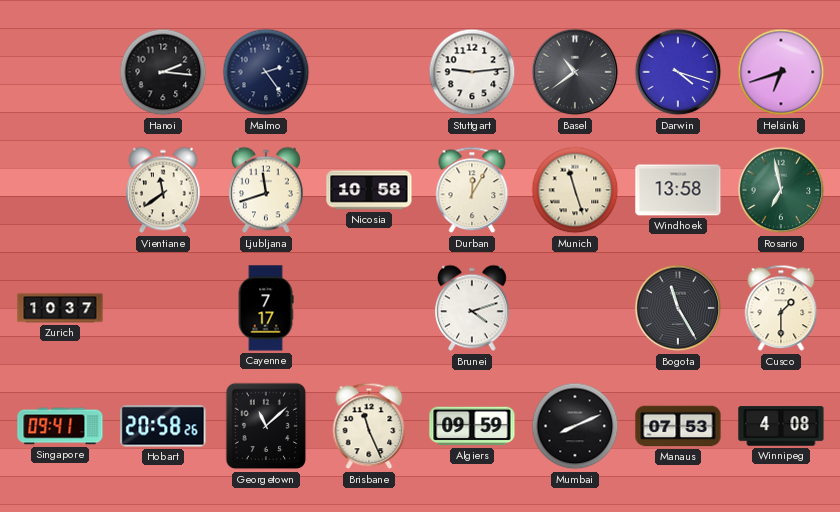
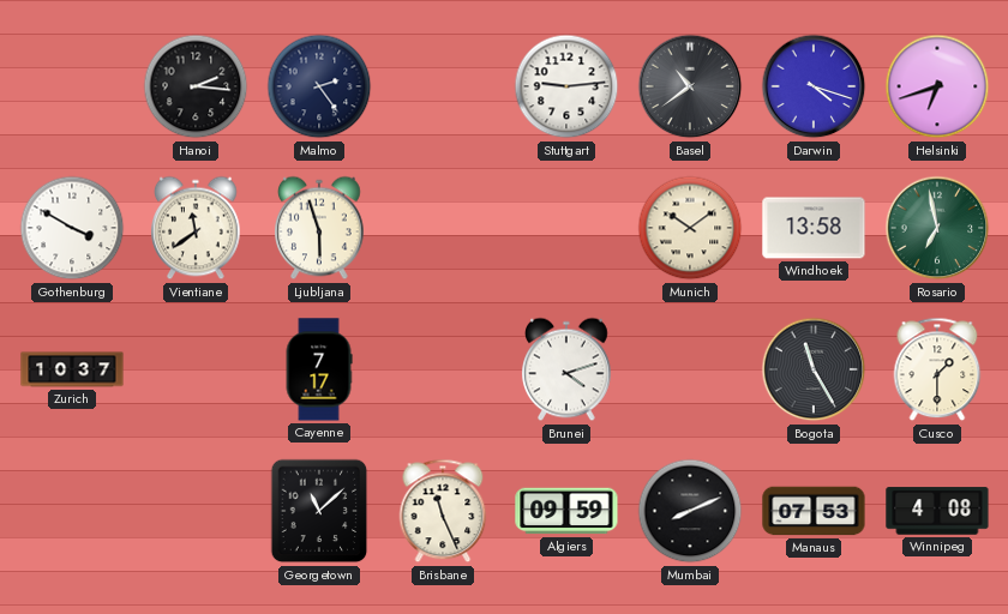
Gothenburg: none -> 3:50
Ljubljana: 11:42 -> 5:57
Nicosia: 10:58 -> none
Durban: 12:05 -> none
Munich: 11:27 -> 10:09
Singapore: 09:41 -> none
Hobart: 20:58 -> none
